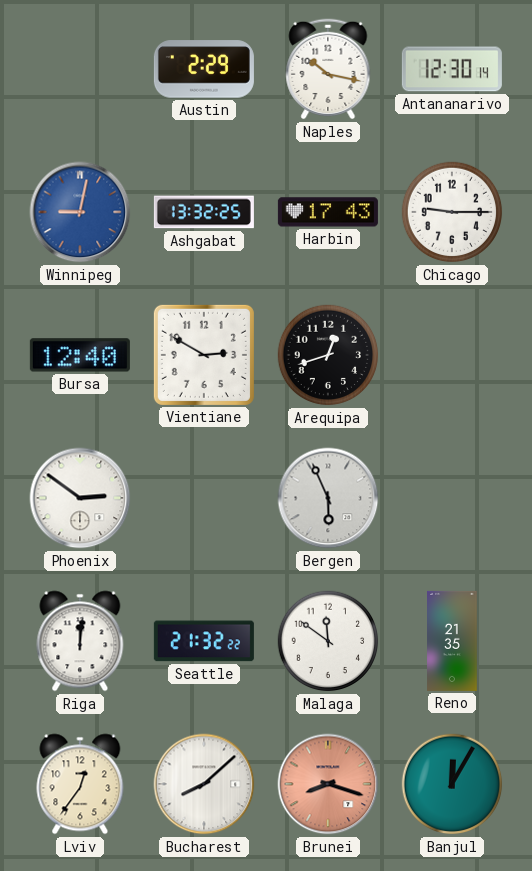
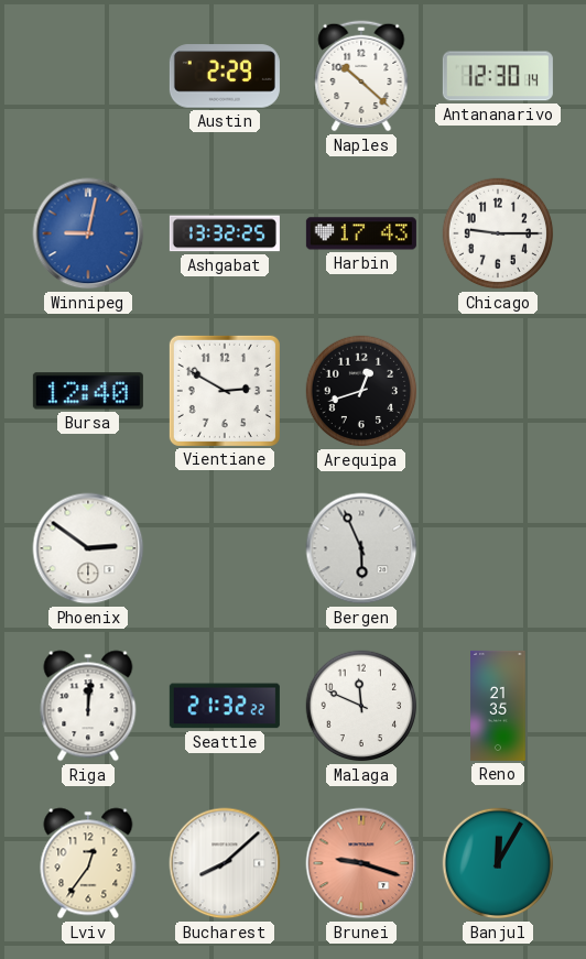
Naples: 10:17 -> 10:22
Malaga: 11:51 -> 11:49
Brunei: 8:18 -> 9:18
